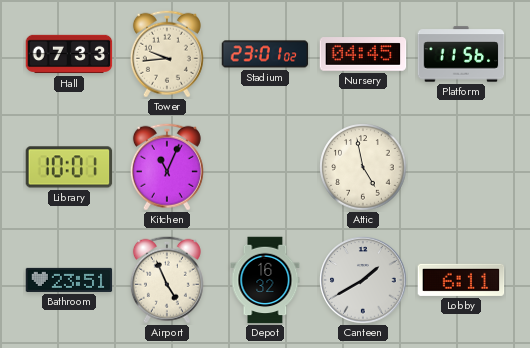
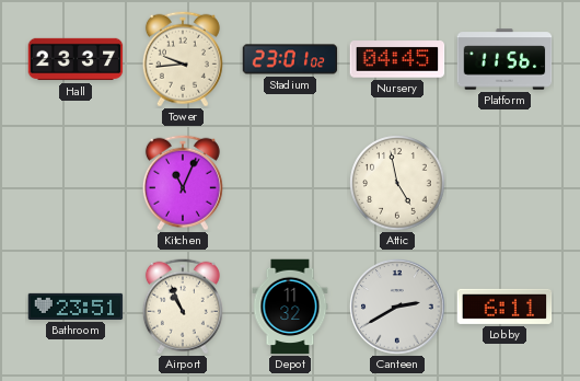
Hall: 07:33 -> 23:37
Library: 10:01 -> none
Airport: 4:56 -> 10:56
Depot: 16:32 -> 11:32
Canteen: 1:40 -> 2:40
